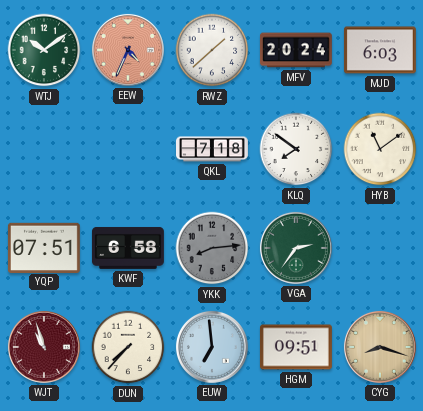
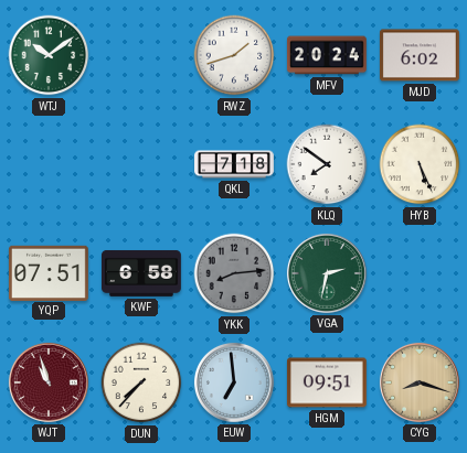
EEW: 4:34 -> none
RWZ: 1:38 -> 1:42
MJD: 6:03 -> 6:02
HYB: 11:09 -> 5:26
VGA: 2:36 -> 2:32
